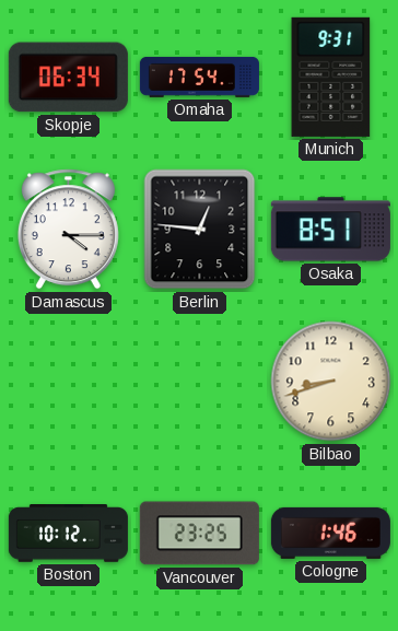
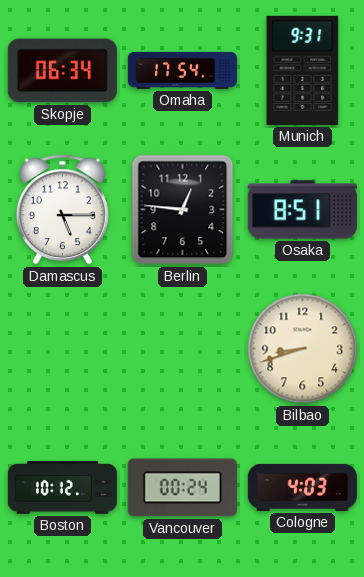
Damascus: 4:15 -> 5:15
Vancouver: 23:25 -> 00:24
Cologne: 1:46 -> 4:03
